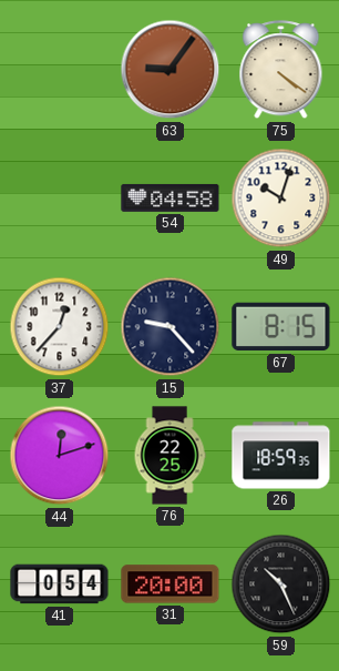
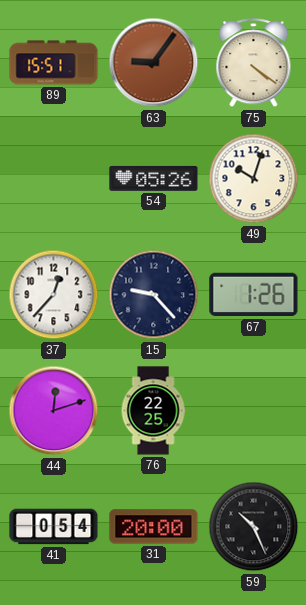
89: none -> 15:51
54: 04:58 -> 05:26
67: 8:15 -> 1:26
26: 18:59 -> none
